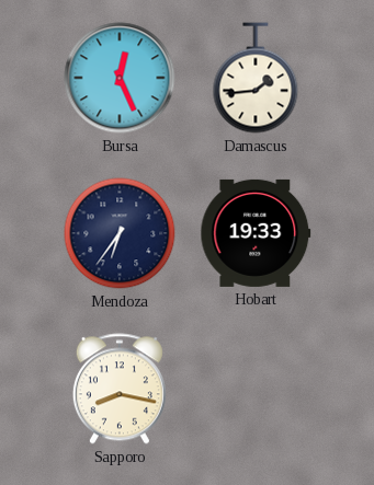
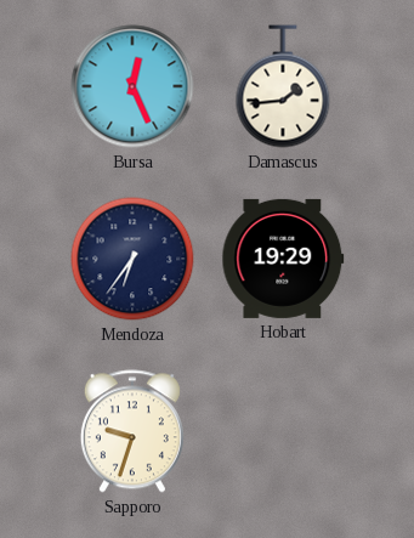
Hobart: 19:33 -> 19:29
Sapporo: 8:17 -> 9:33
